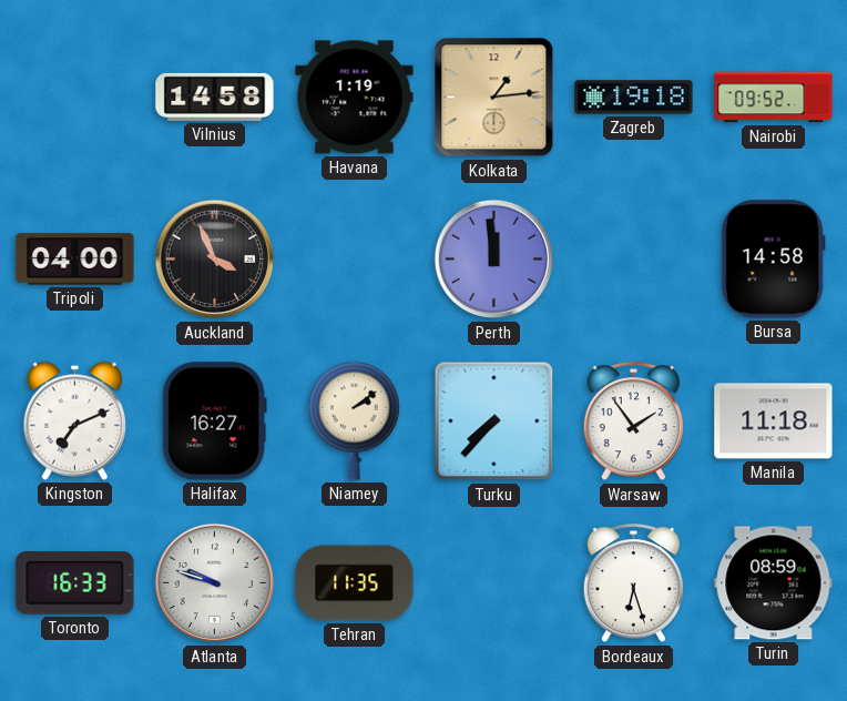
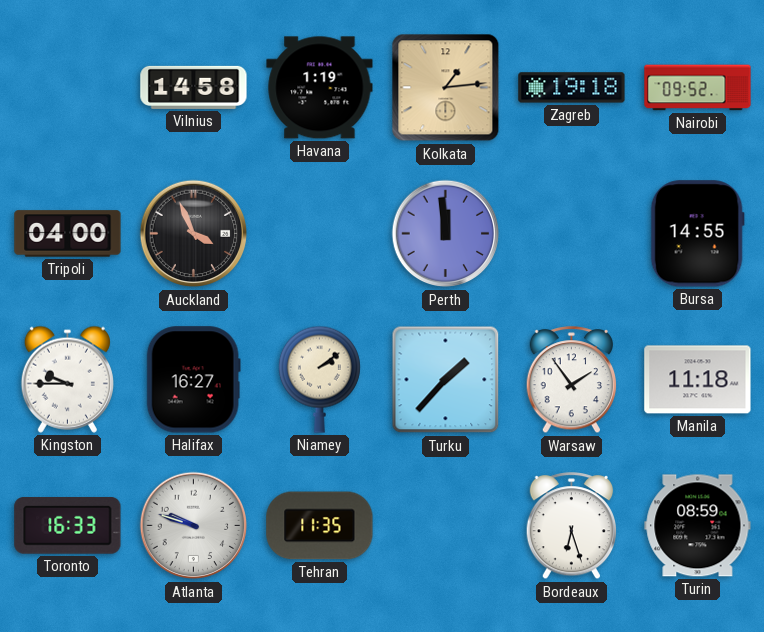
Bursa: 14:58 -> 14:55
Kingston: 7:11 -> 9:45
Turku: 7:37 -> 1:37
